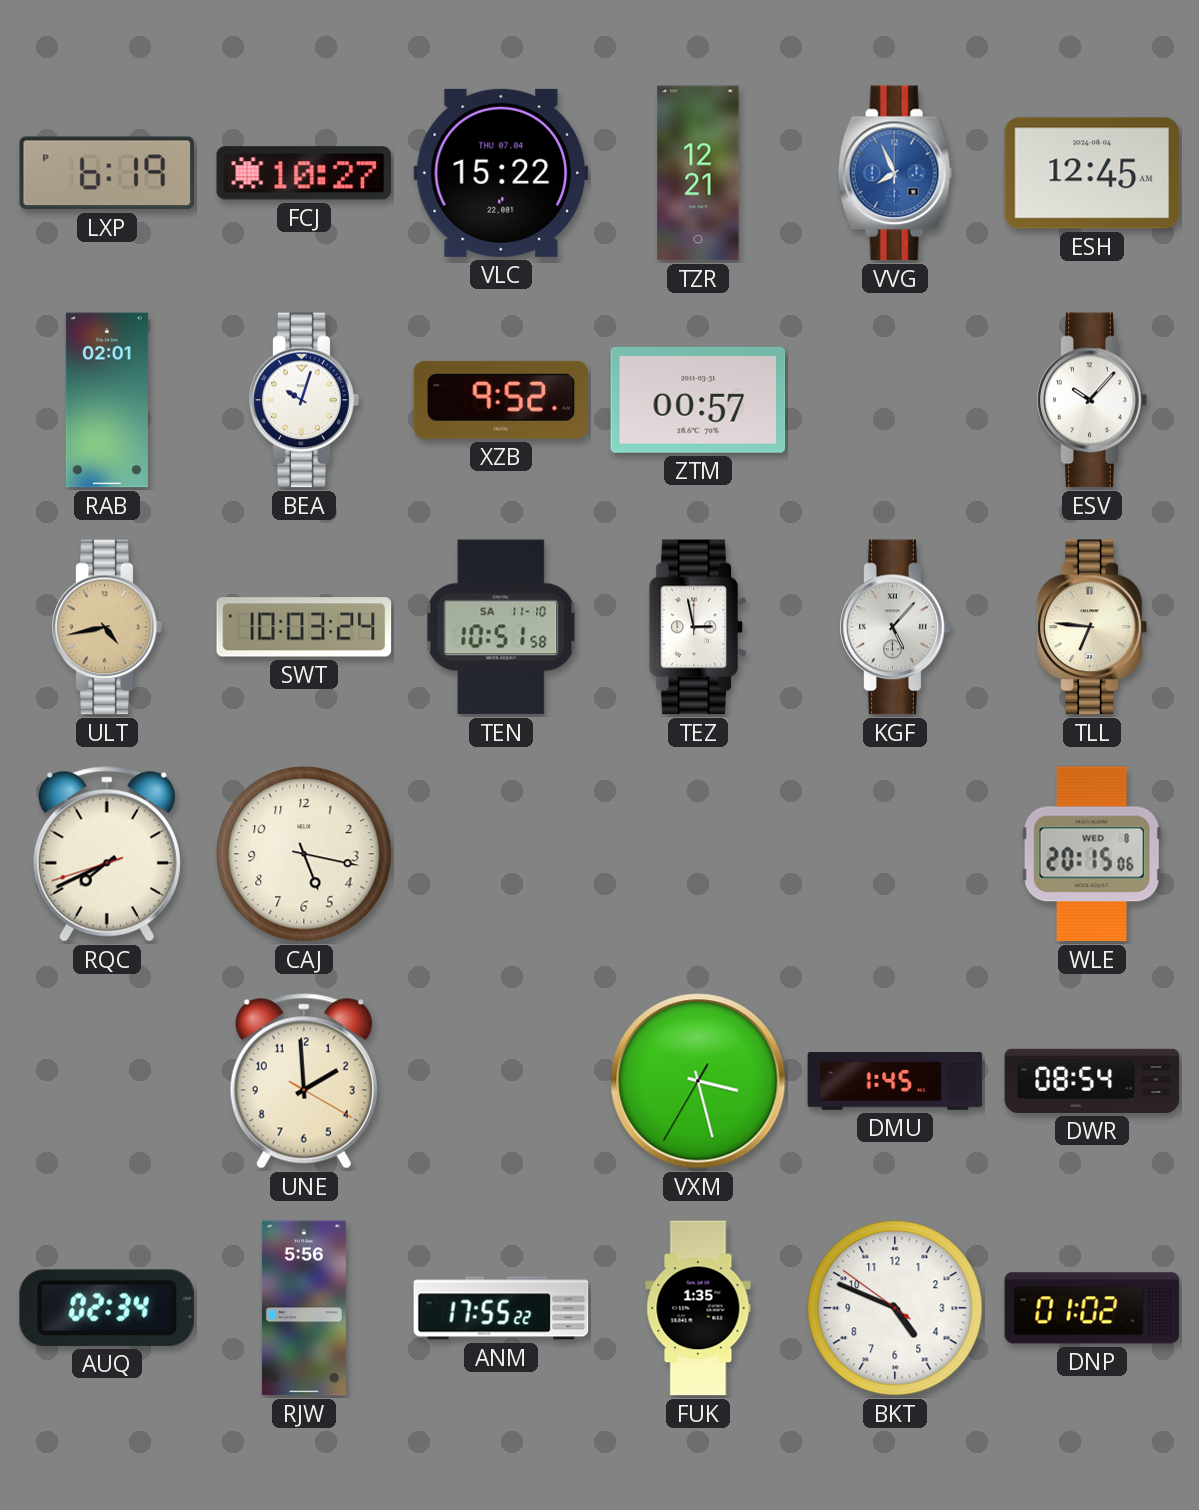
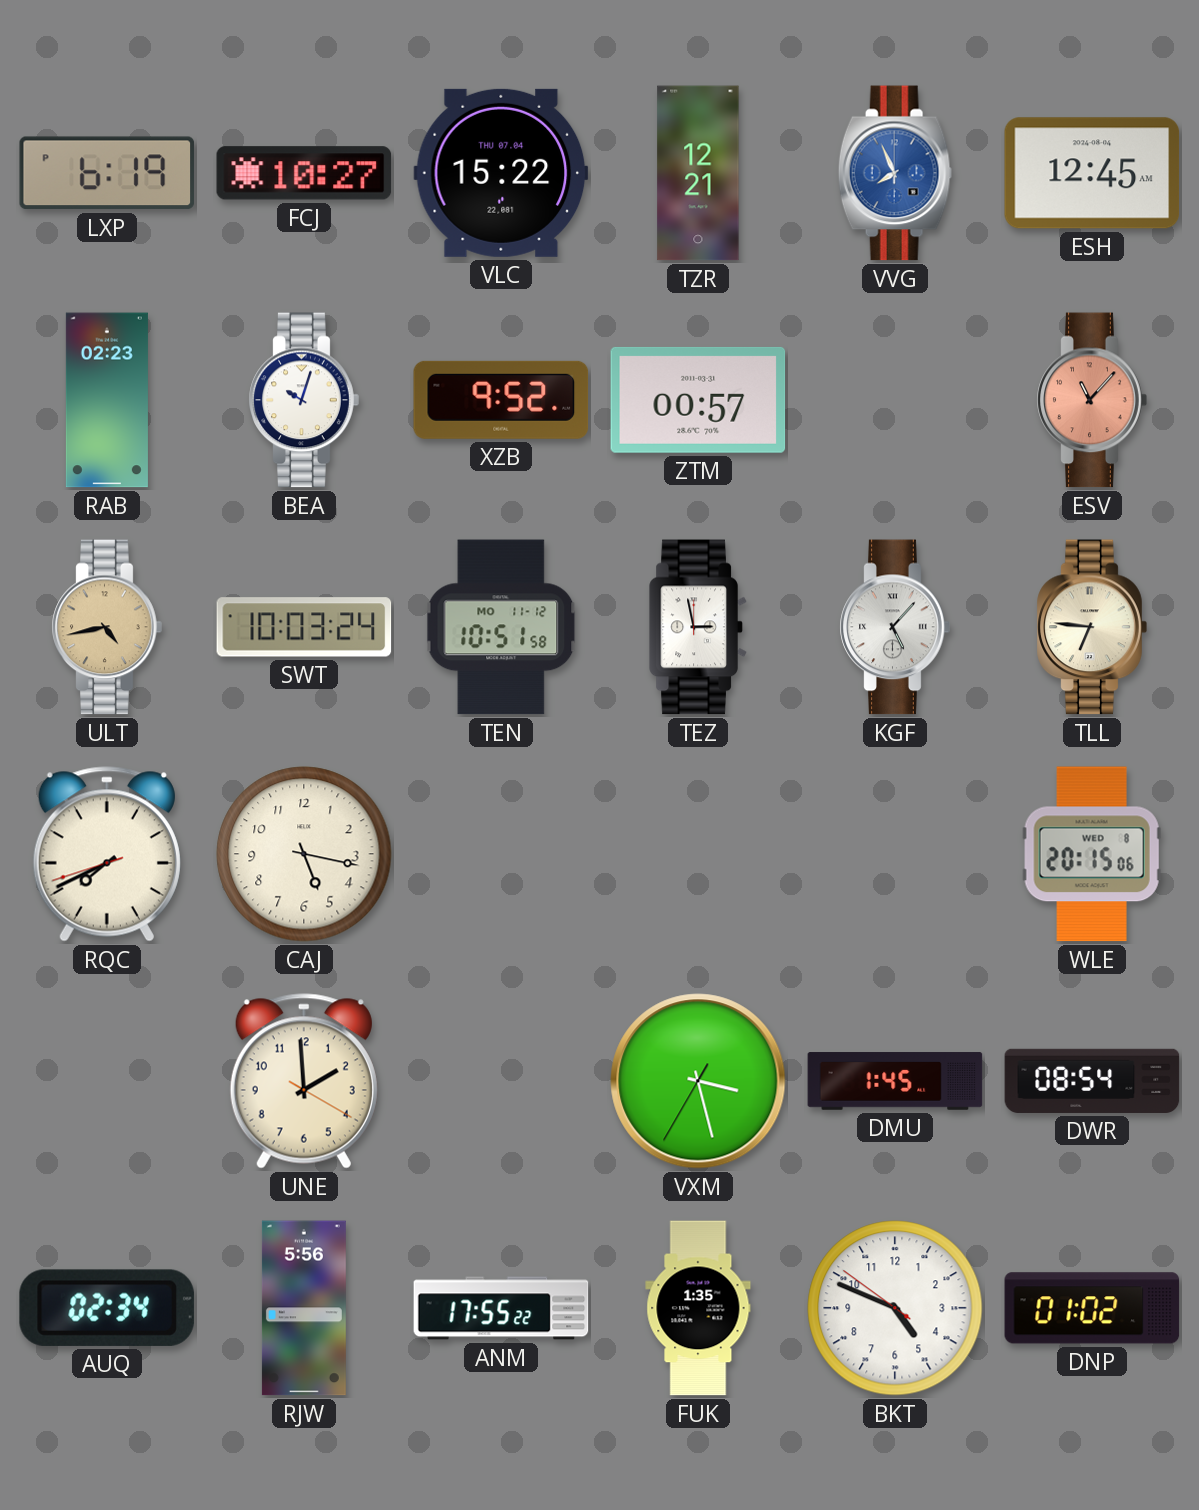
RAB: 02:01 -> 02:23
ESV: 10:07 -> 11:07
ESV dial: white -> salmon
TEN date: SA 11-10 -> MO 11-12
